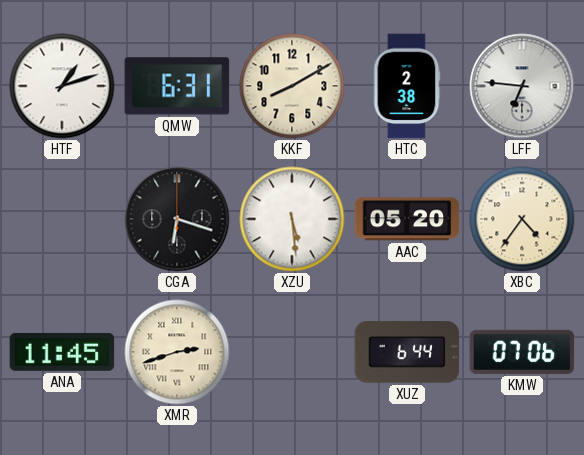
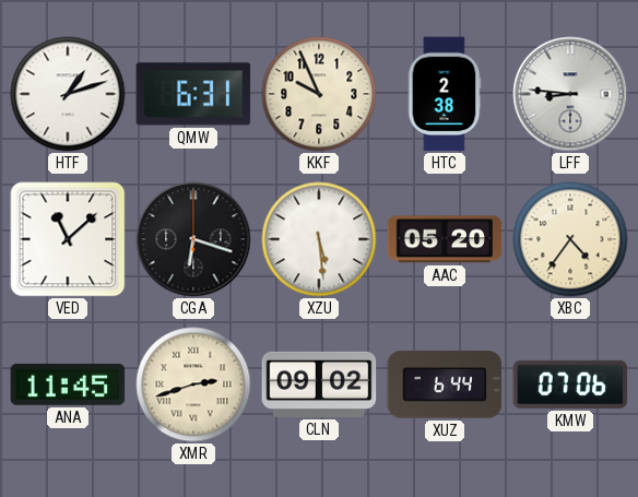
KKF: 8:10 -> 9:56
LFF: 6:46 -> 8:46
VED: none -> 11:08
CLN: none -> 09:02
